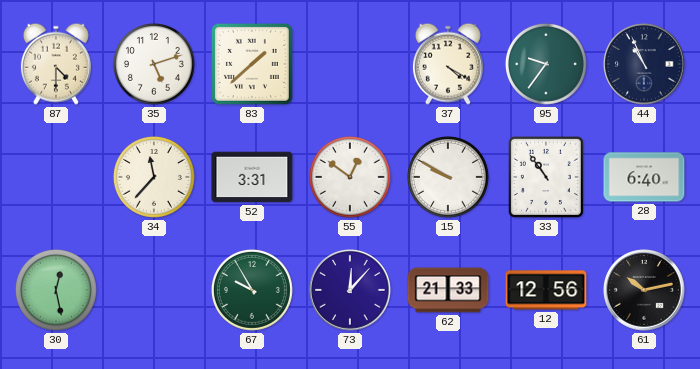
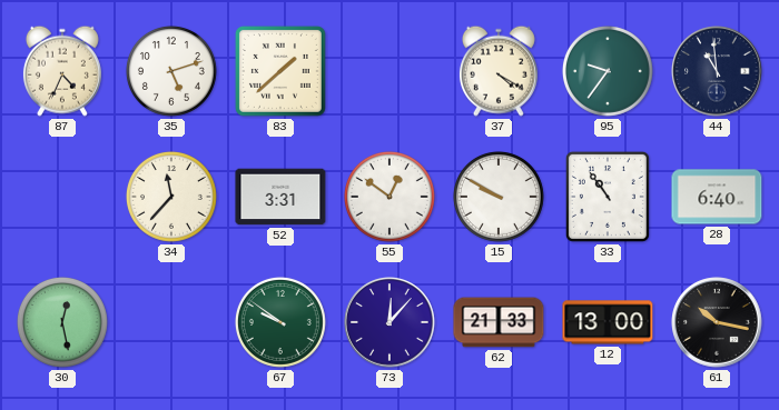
87: 4:30 -> 4:34
44: 10:56 -> 10:59
67: 9:55 -> 9:51
12: 12:56 -> 13:00
61: 10:13 -> 10:17
